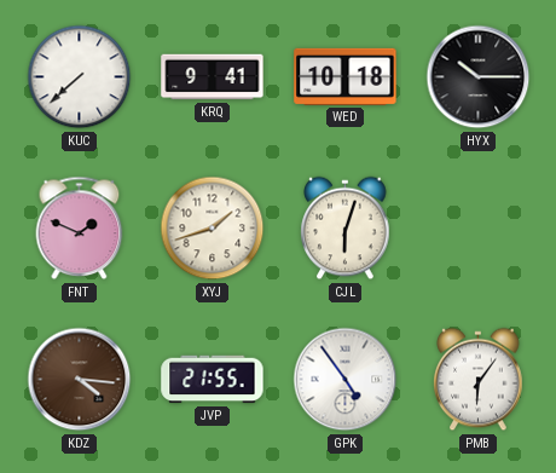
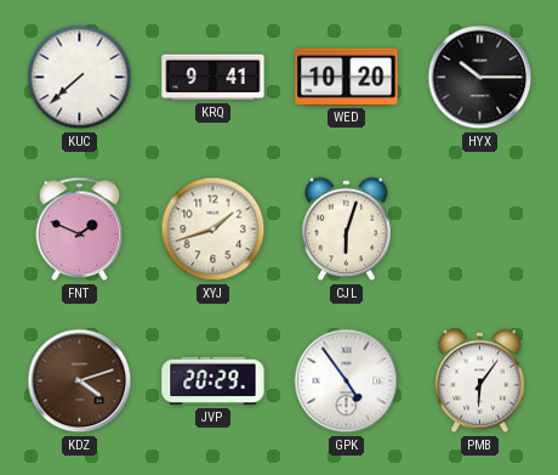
WED: 10:18 -> 10:20
KDZ: 4:16 -> 4:12
JVP: 21:55 -> 20:29
